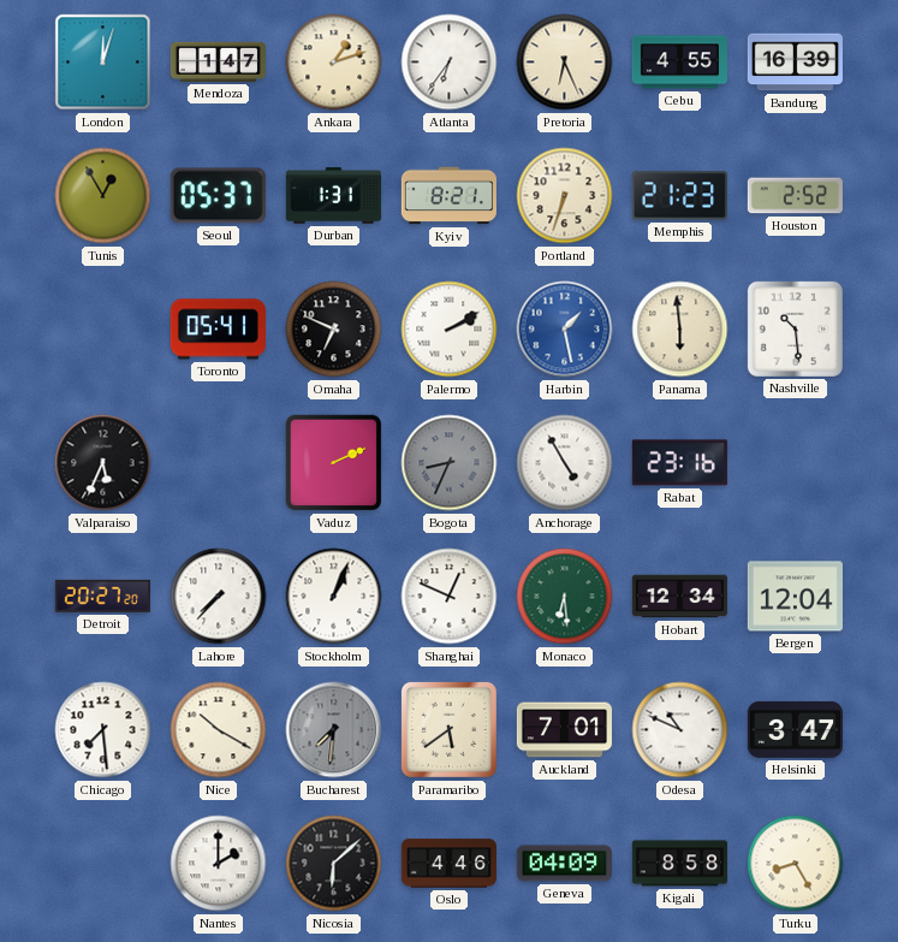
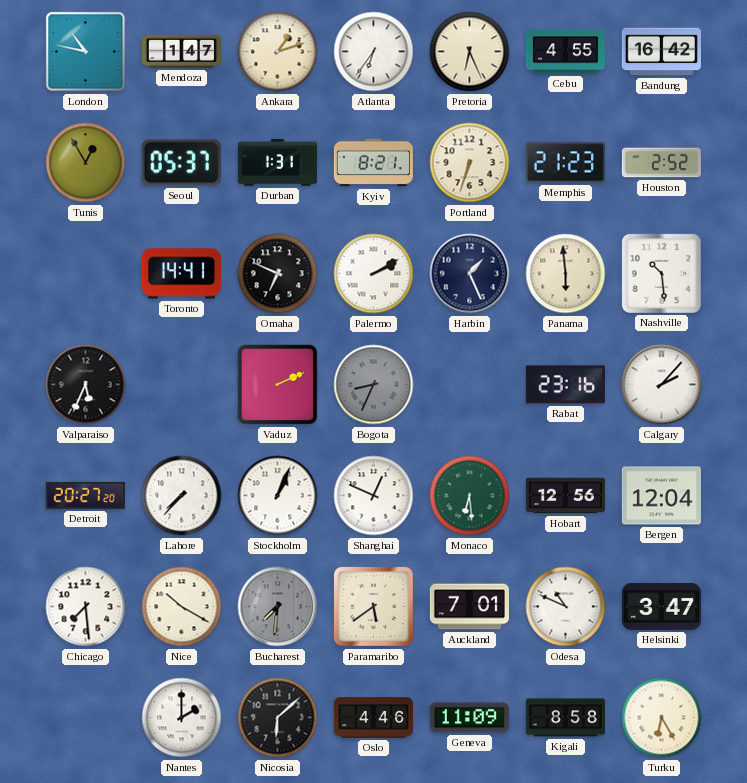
London: 12:03 -> 10:47
Bandung: 16:39 -> 16:42
Toronto: 05:41 -> 14:41
Harbin: 1:28 -> 1:26
Harbin dial: blue -> navy
Anchorage: 4:55 -> none
Calgary: none -> 2:07
Hobart: 12:34 -> 12:56
Geneva: 04:09 -> 11:09
Turku: 8:25 -> 6:25
